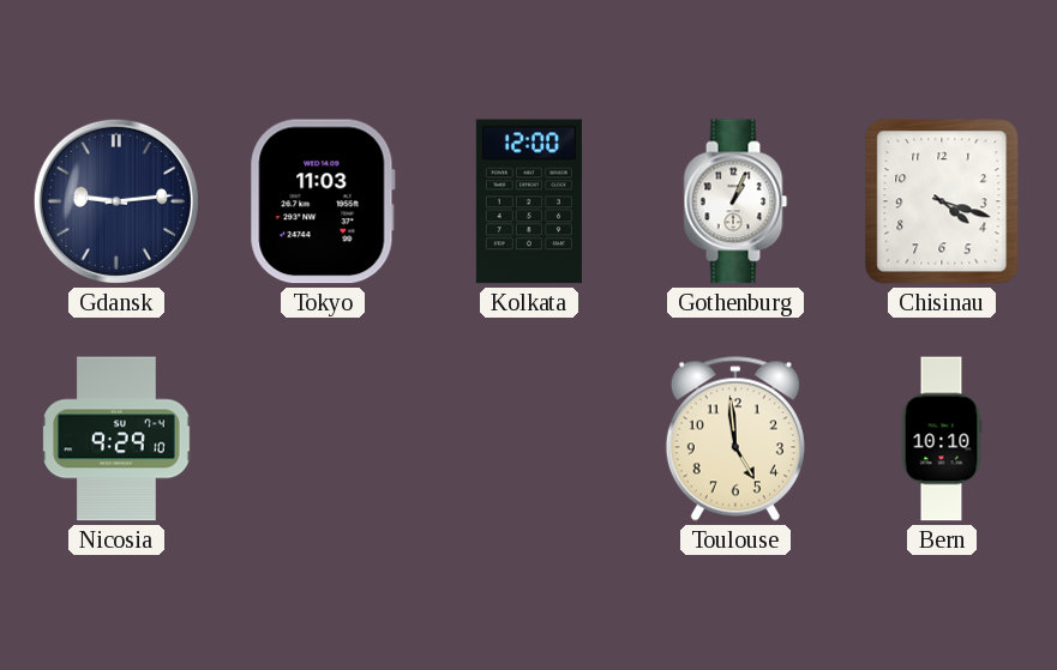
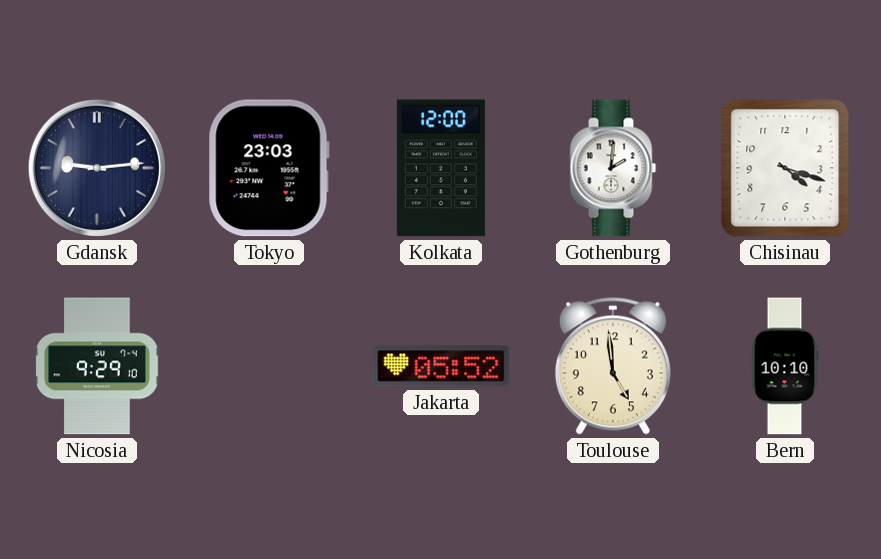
Tokyo: 11:03 -> 23:03
Gothenburg: 1:04 -> 2:01
Jakarta: none -> 05:52
